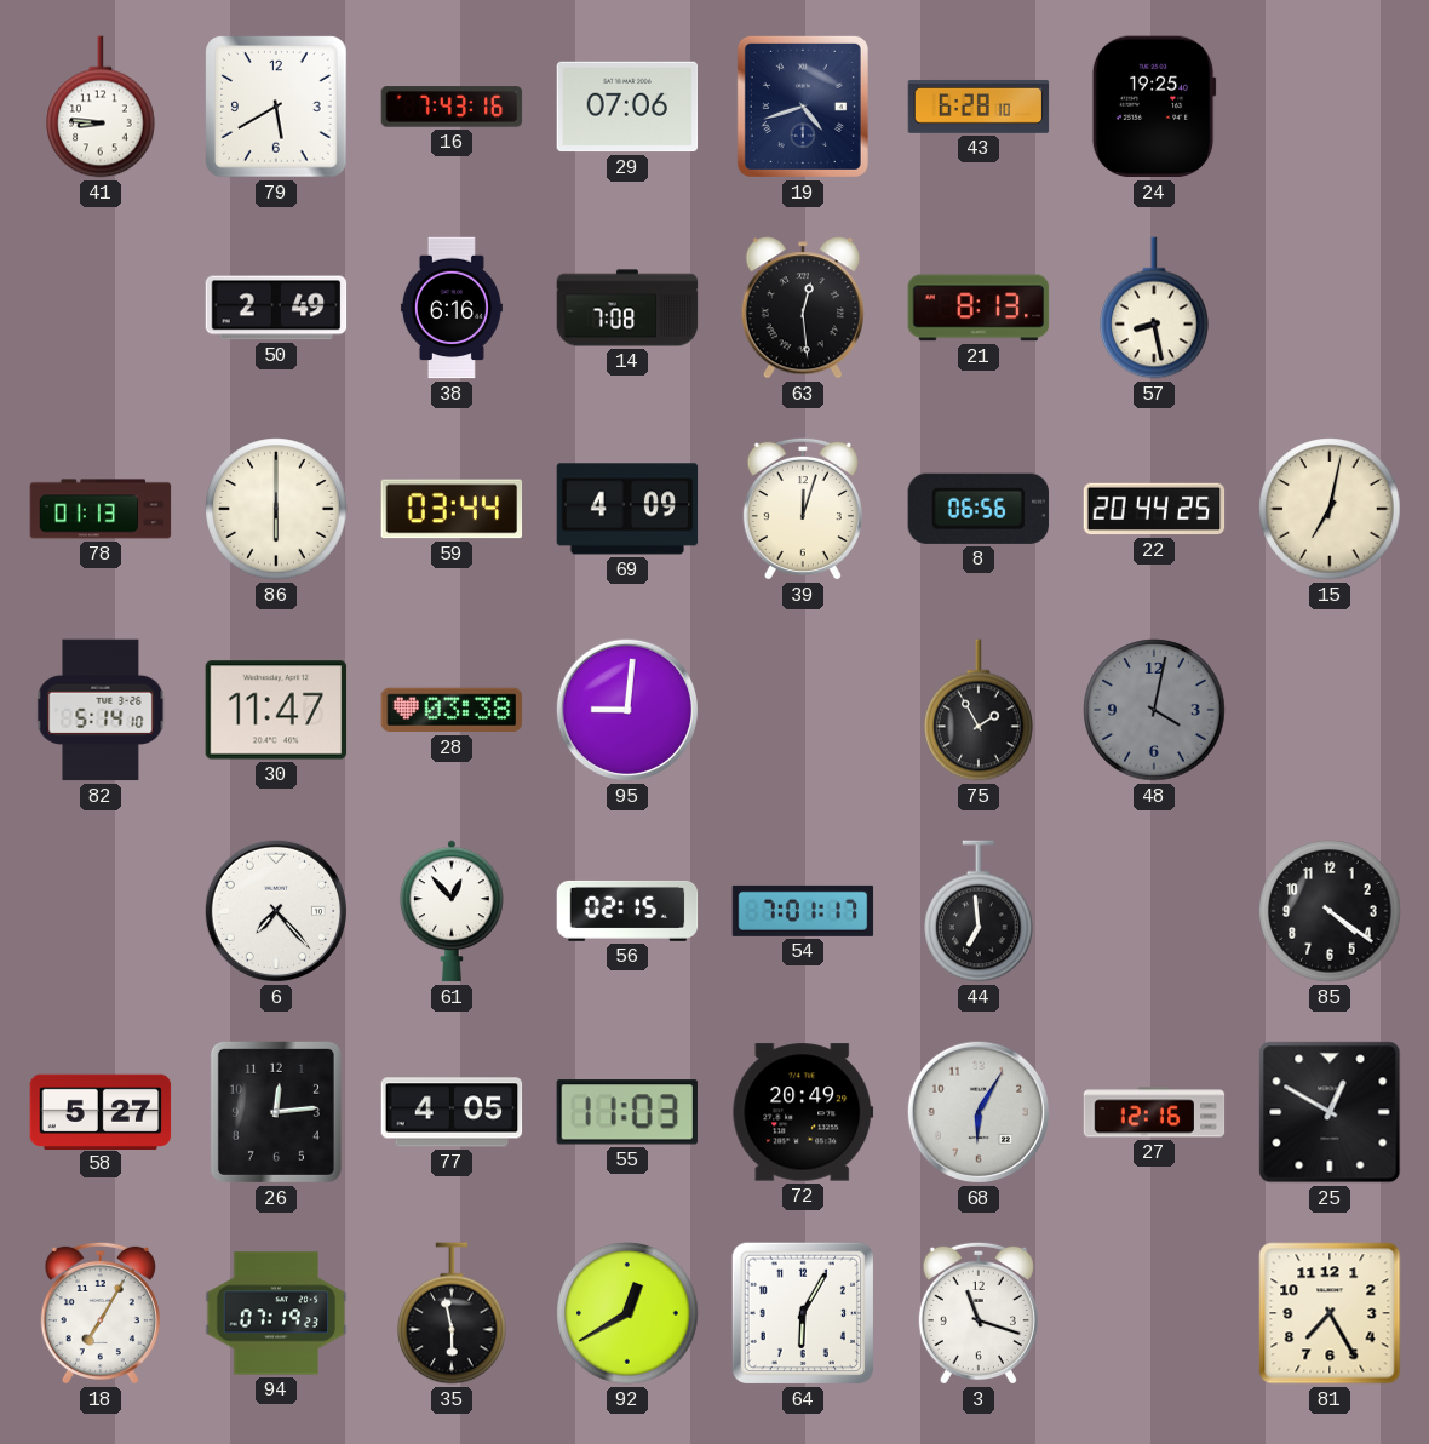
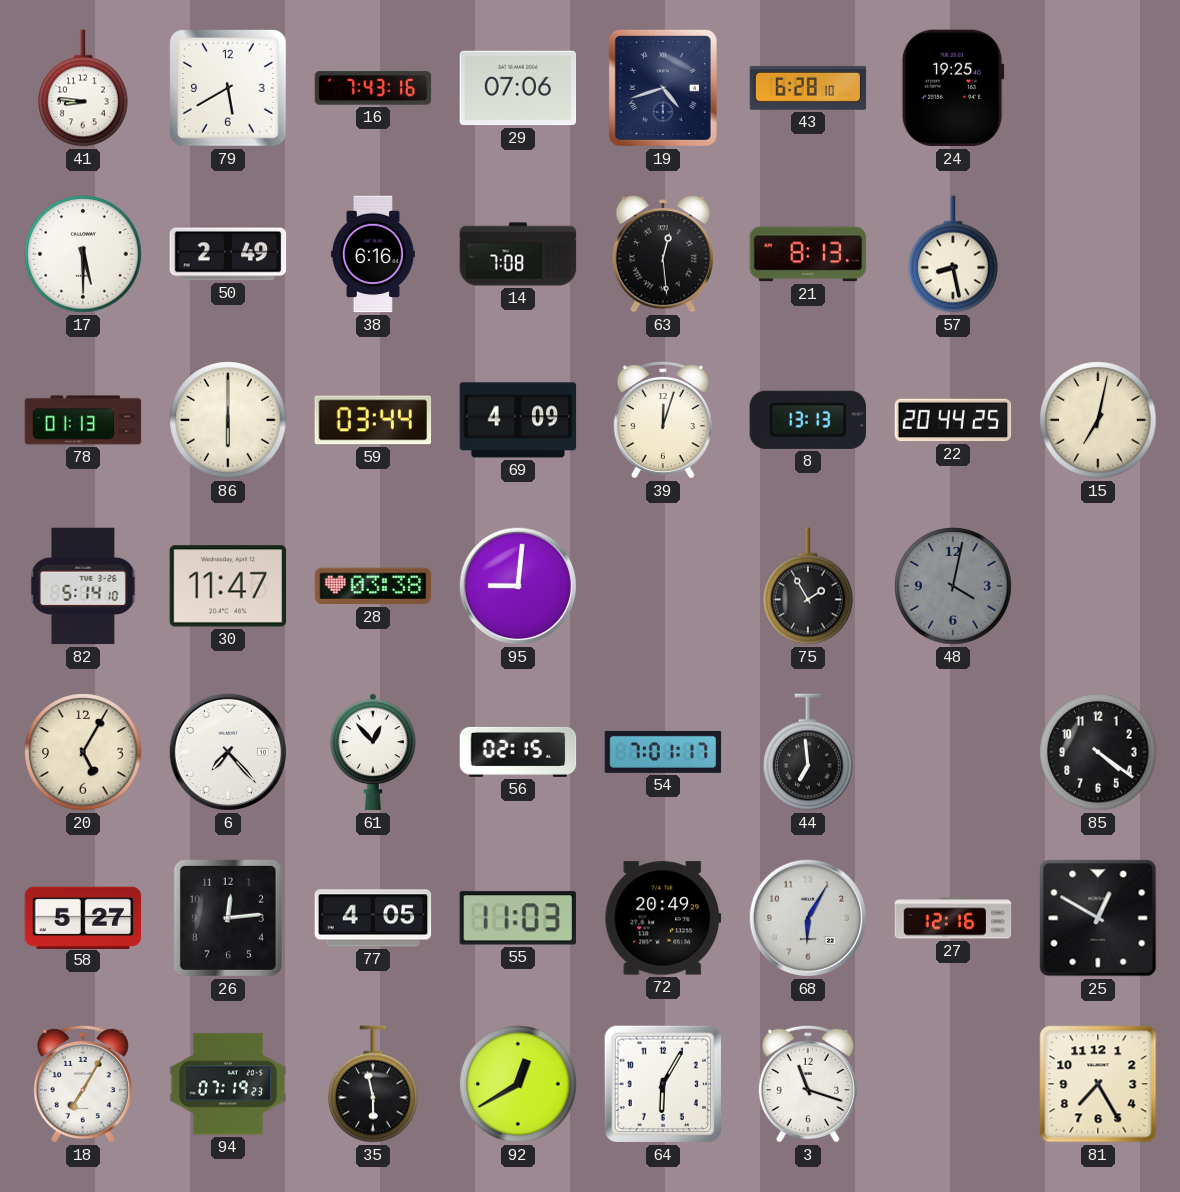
17: none -> 5:30
8: 06:56 -> 13:13
20: none -> 5:05
